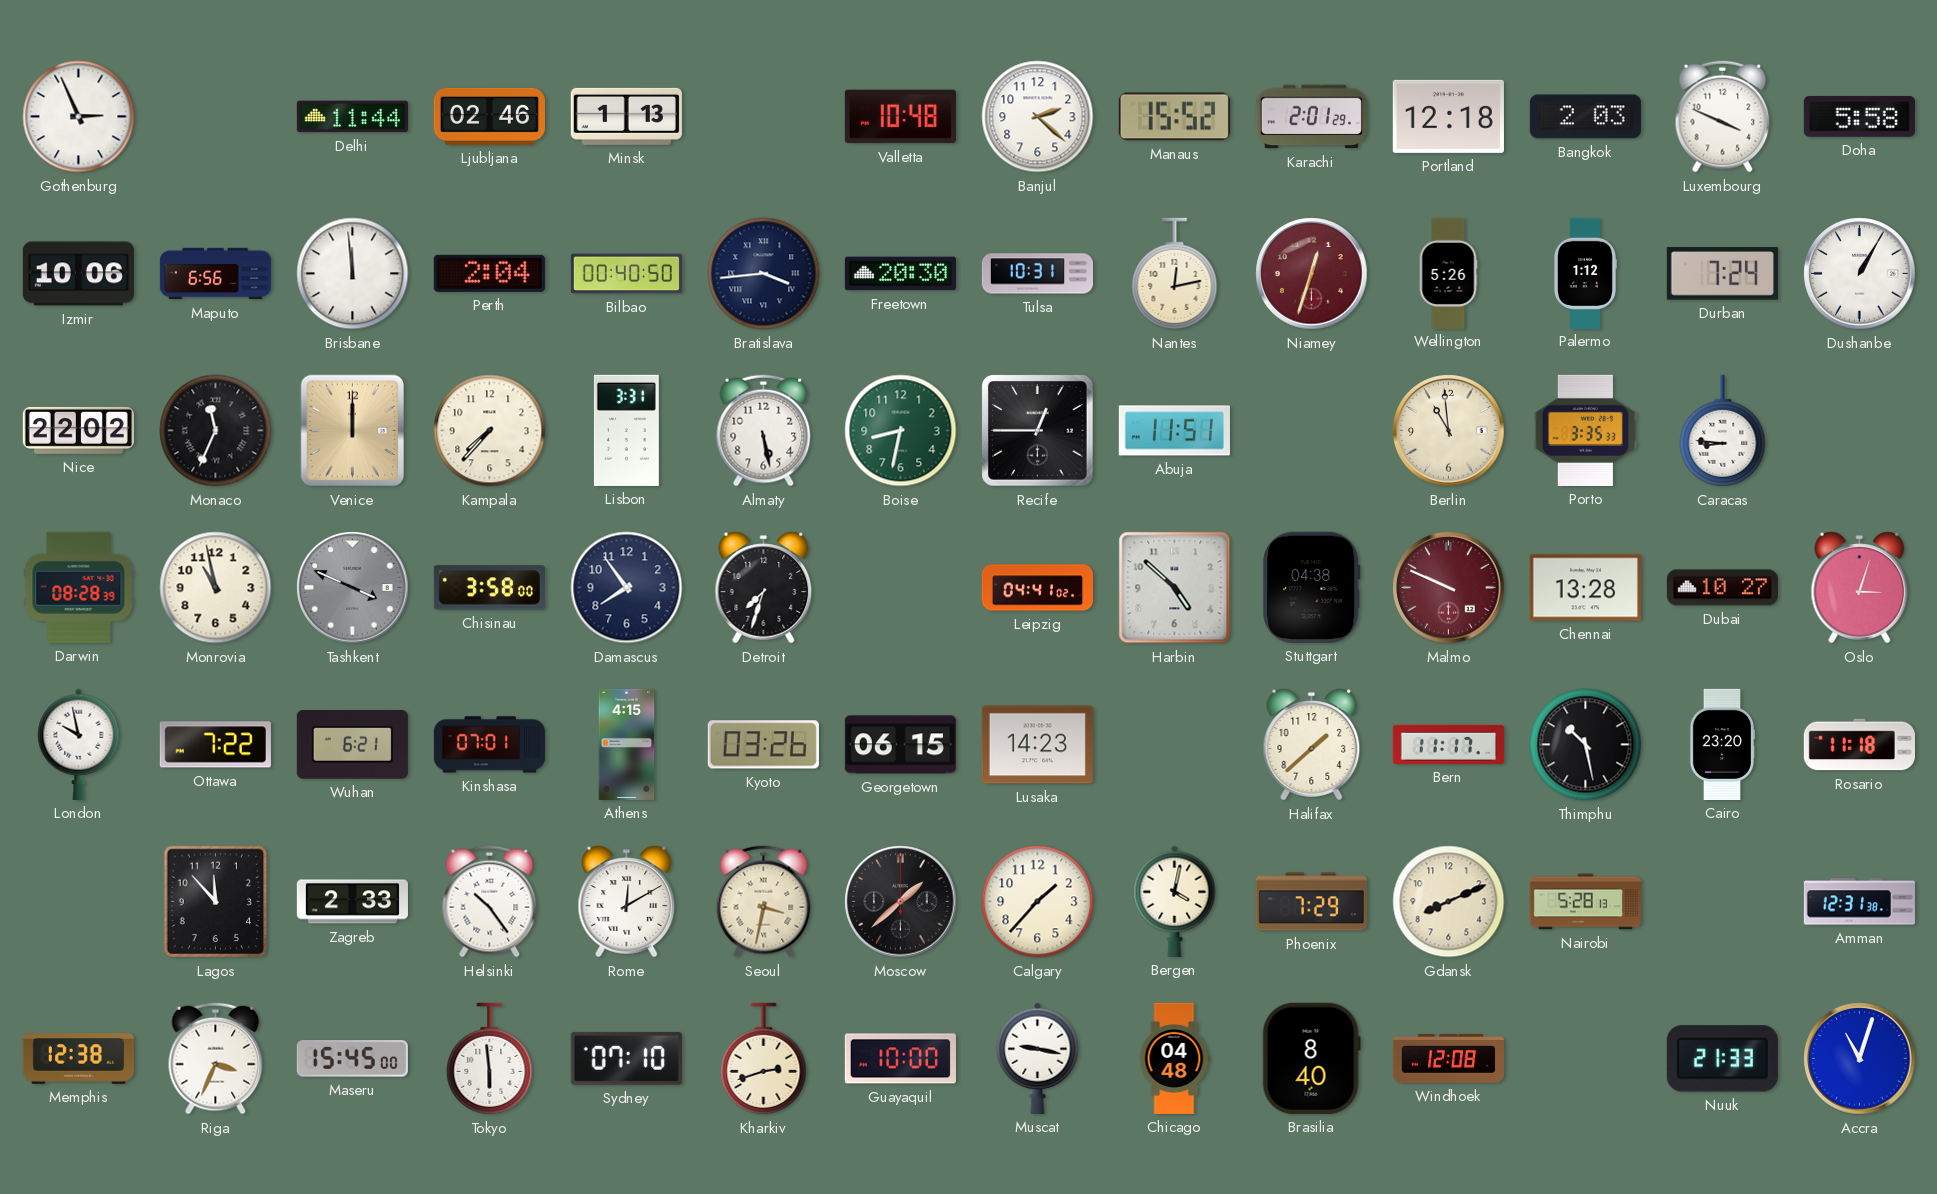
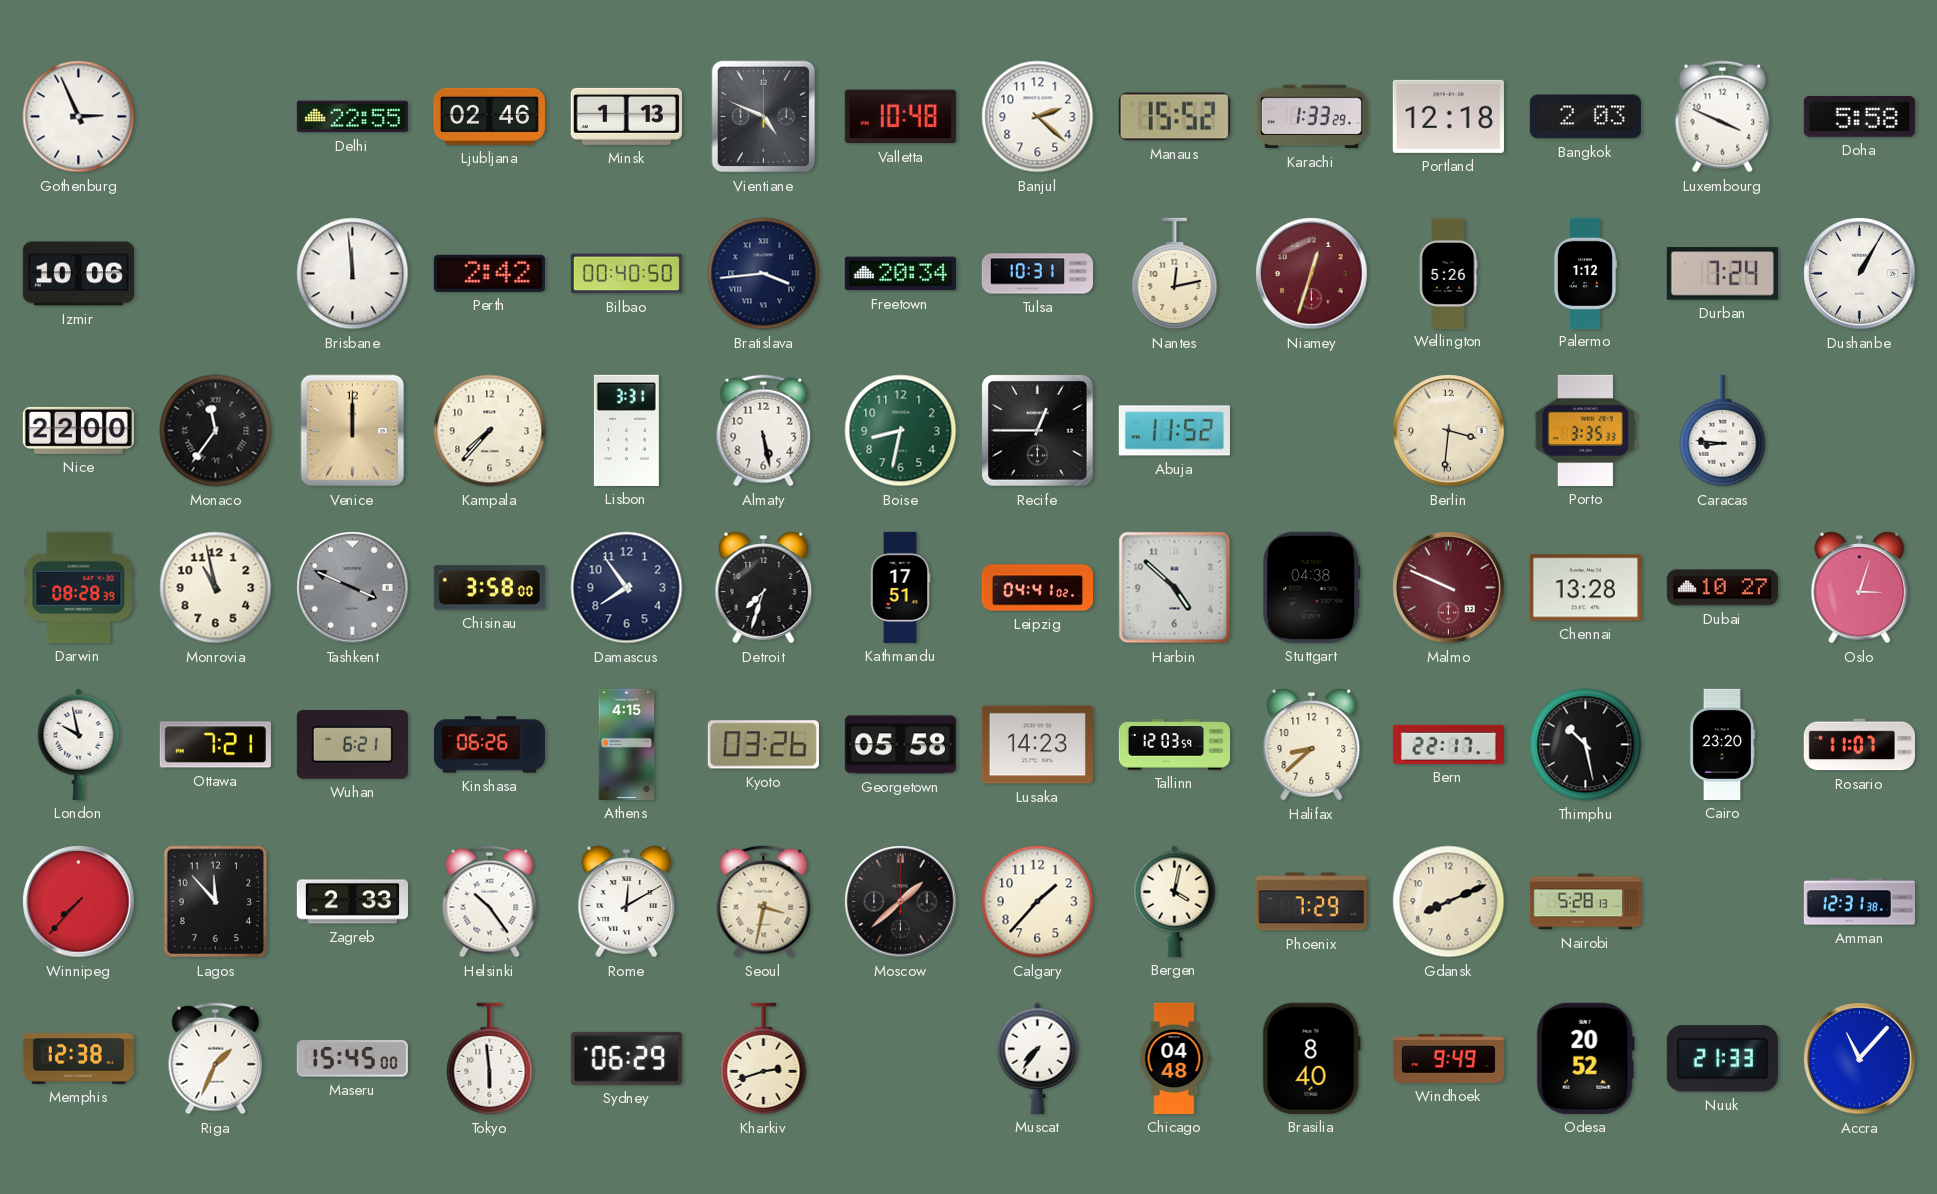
Delhi: 11:44 -> 22:55
Vientiane: none -> 4:49
Karachi: 2:01 -> 1:33
Maputo: 6:56 -> none
Perth: 2:04 -> 2:42
Freetown: 20:30 -> 20:34
Nice: 22:02 -> 22:00
Monaco: 11:34 -> 11:36
Abuja: 11:51 -> 11:52
Berlin: 10:59 -> 3:31
Kathmandu: none -> 17:51
Ottawa: 7:22 -> 7:21
Kinshasa: 07:01 -> 06:26
Georgetown: 06:15 -> 05:58
Tallinn: none -> 12:03
Halifax: 1:38 -> 8:38
Bern: 11:17 -> 22:17
Rosario: 11:18 -> 11:07
Winnipeg: none -> 7:37
Riga: 3:34 -> 1:34
Sydney: 07:10 -> 06:29
Guayaquil: 10:00 -> none
Muscat: 9:17 -> 7:36
Windhoek: 12:08 -> 9:49
Odesa: none -> 20:52
Accra: 11:03 -> 11:07
